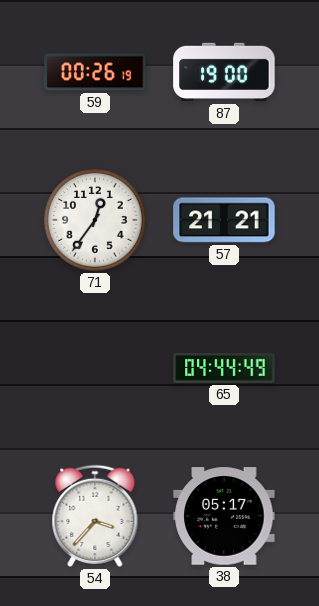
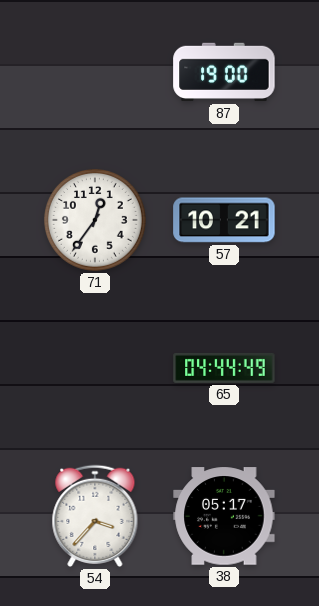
59: 00:26 -> none
57: 21:21 -> 10:21
